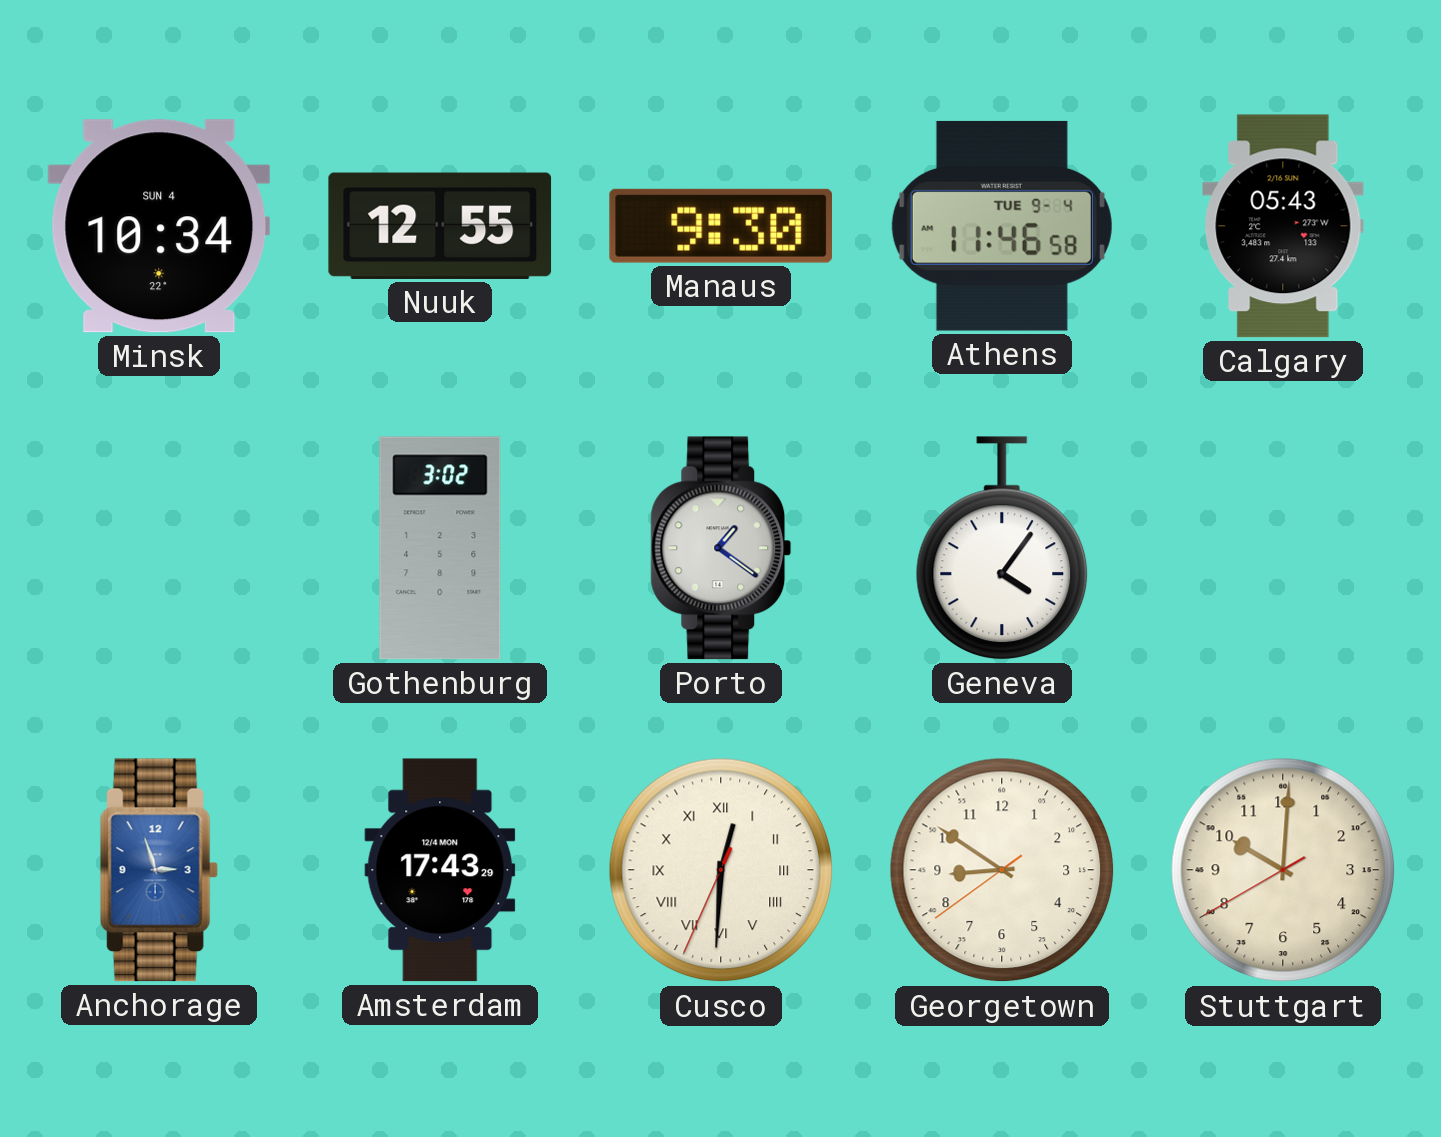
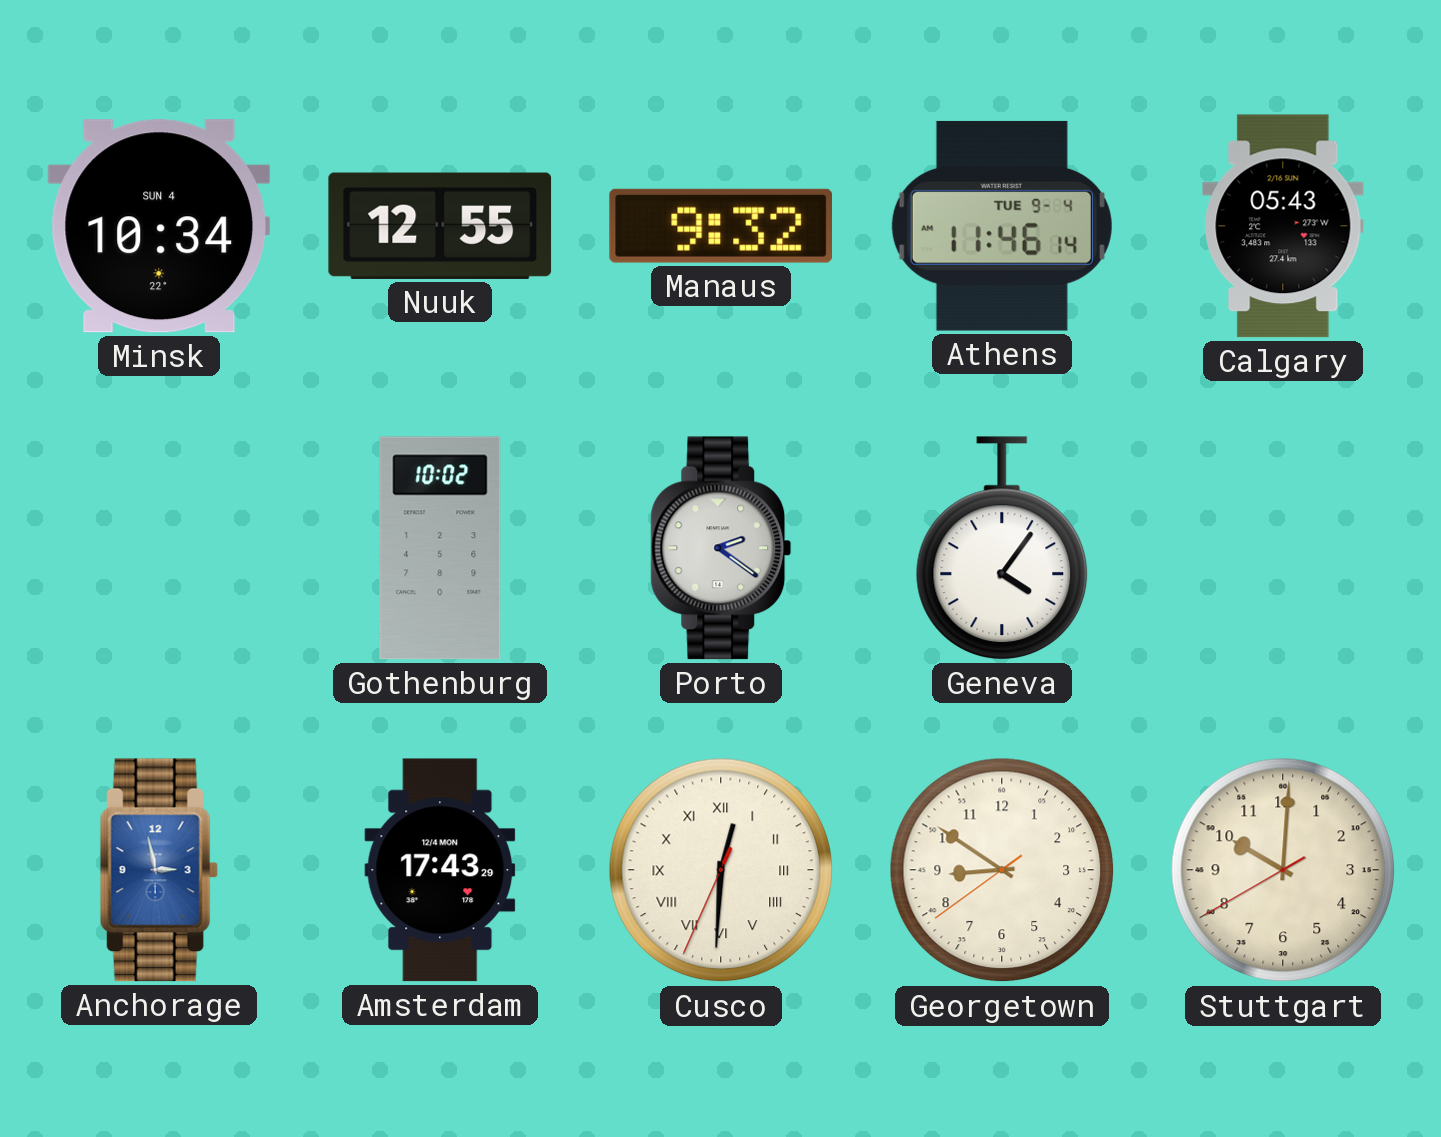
Manaus: 9:30 -> 9:32
Athens: 11:46:58 -> 11:46:14
Gothenburg: 3:02 -> 10:02
Porto: 1:21 -> 2:21
Anchorage: 2:57 -> 2:58
